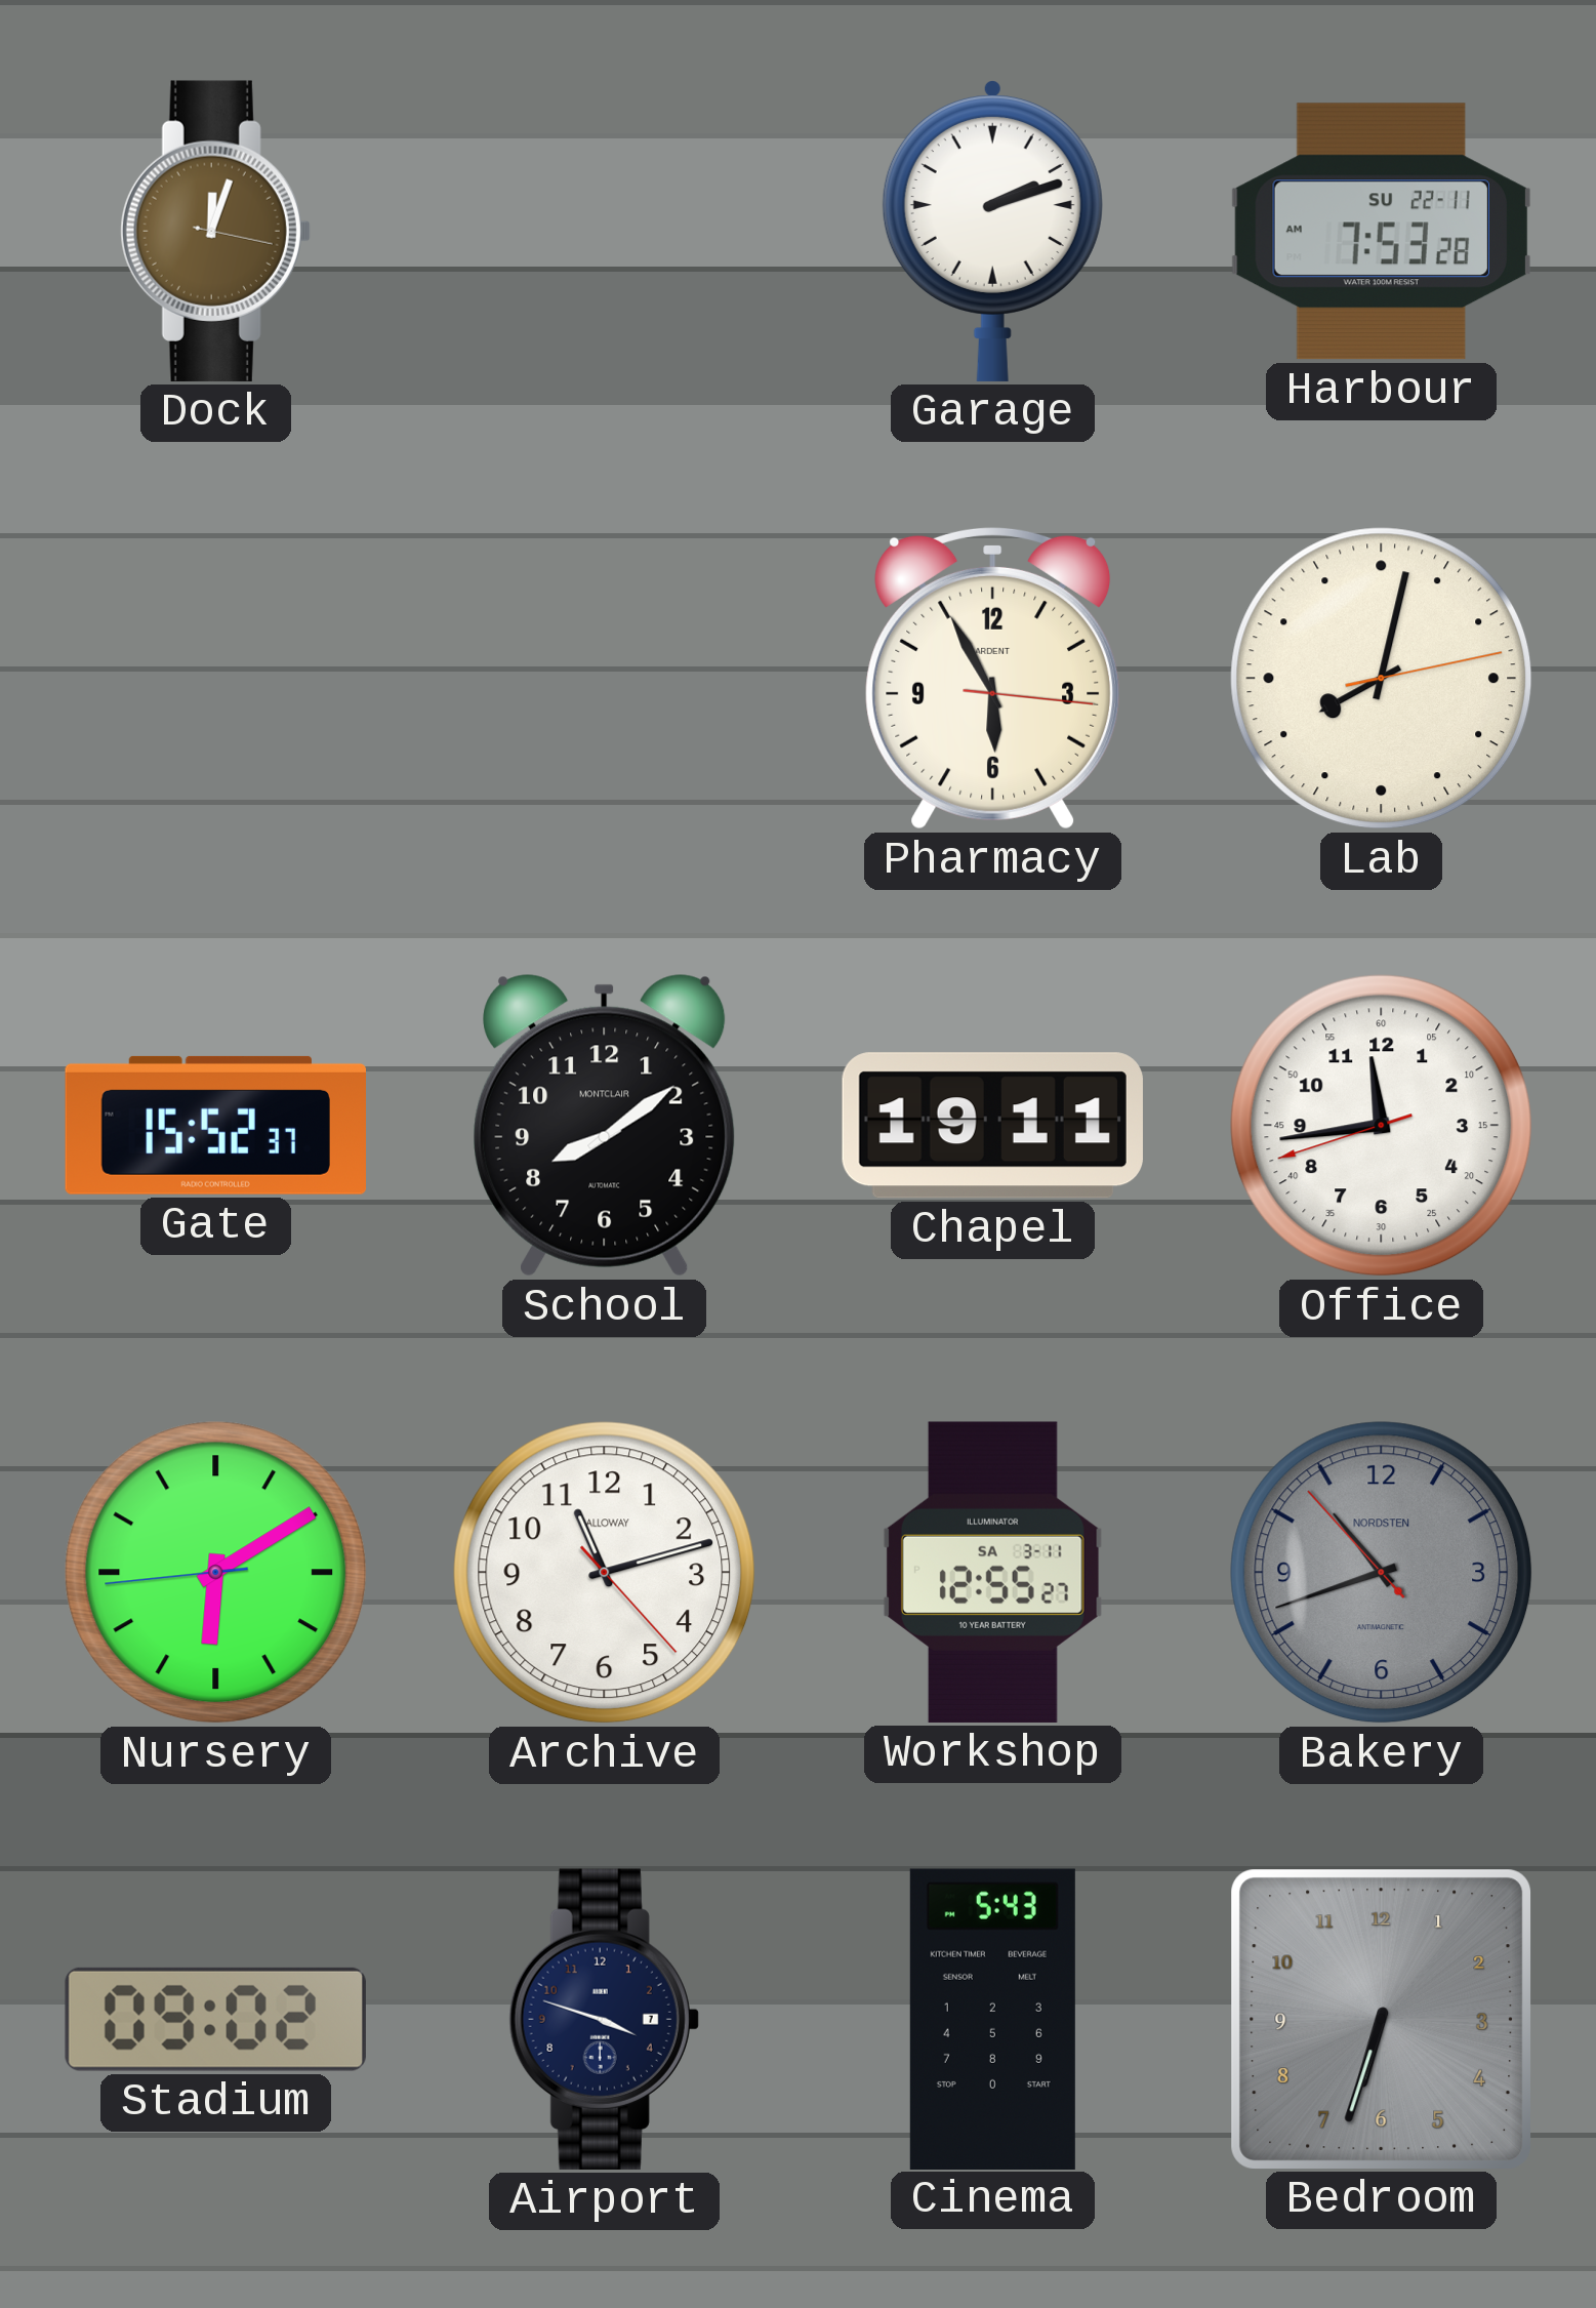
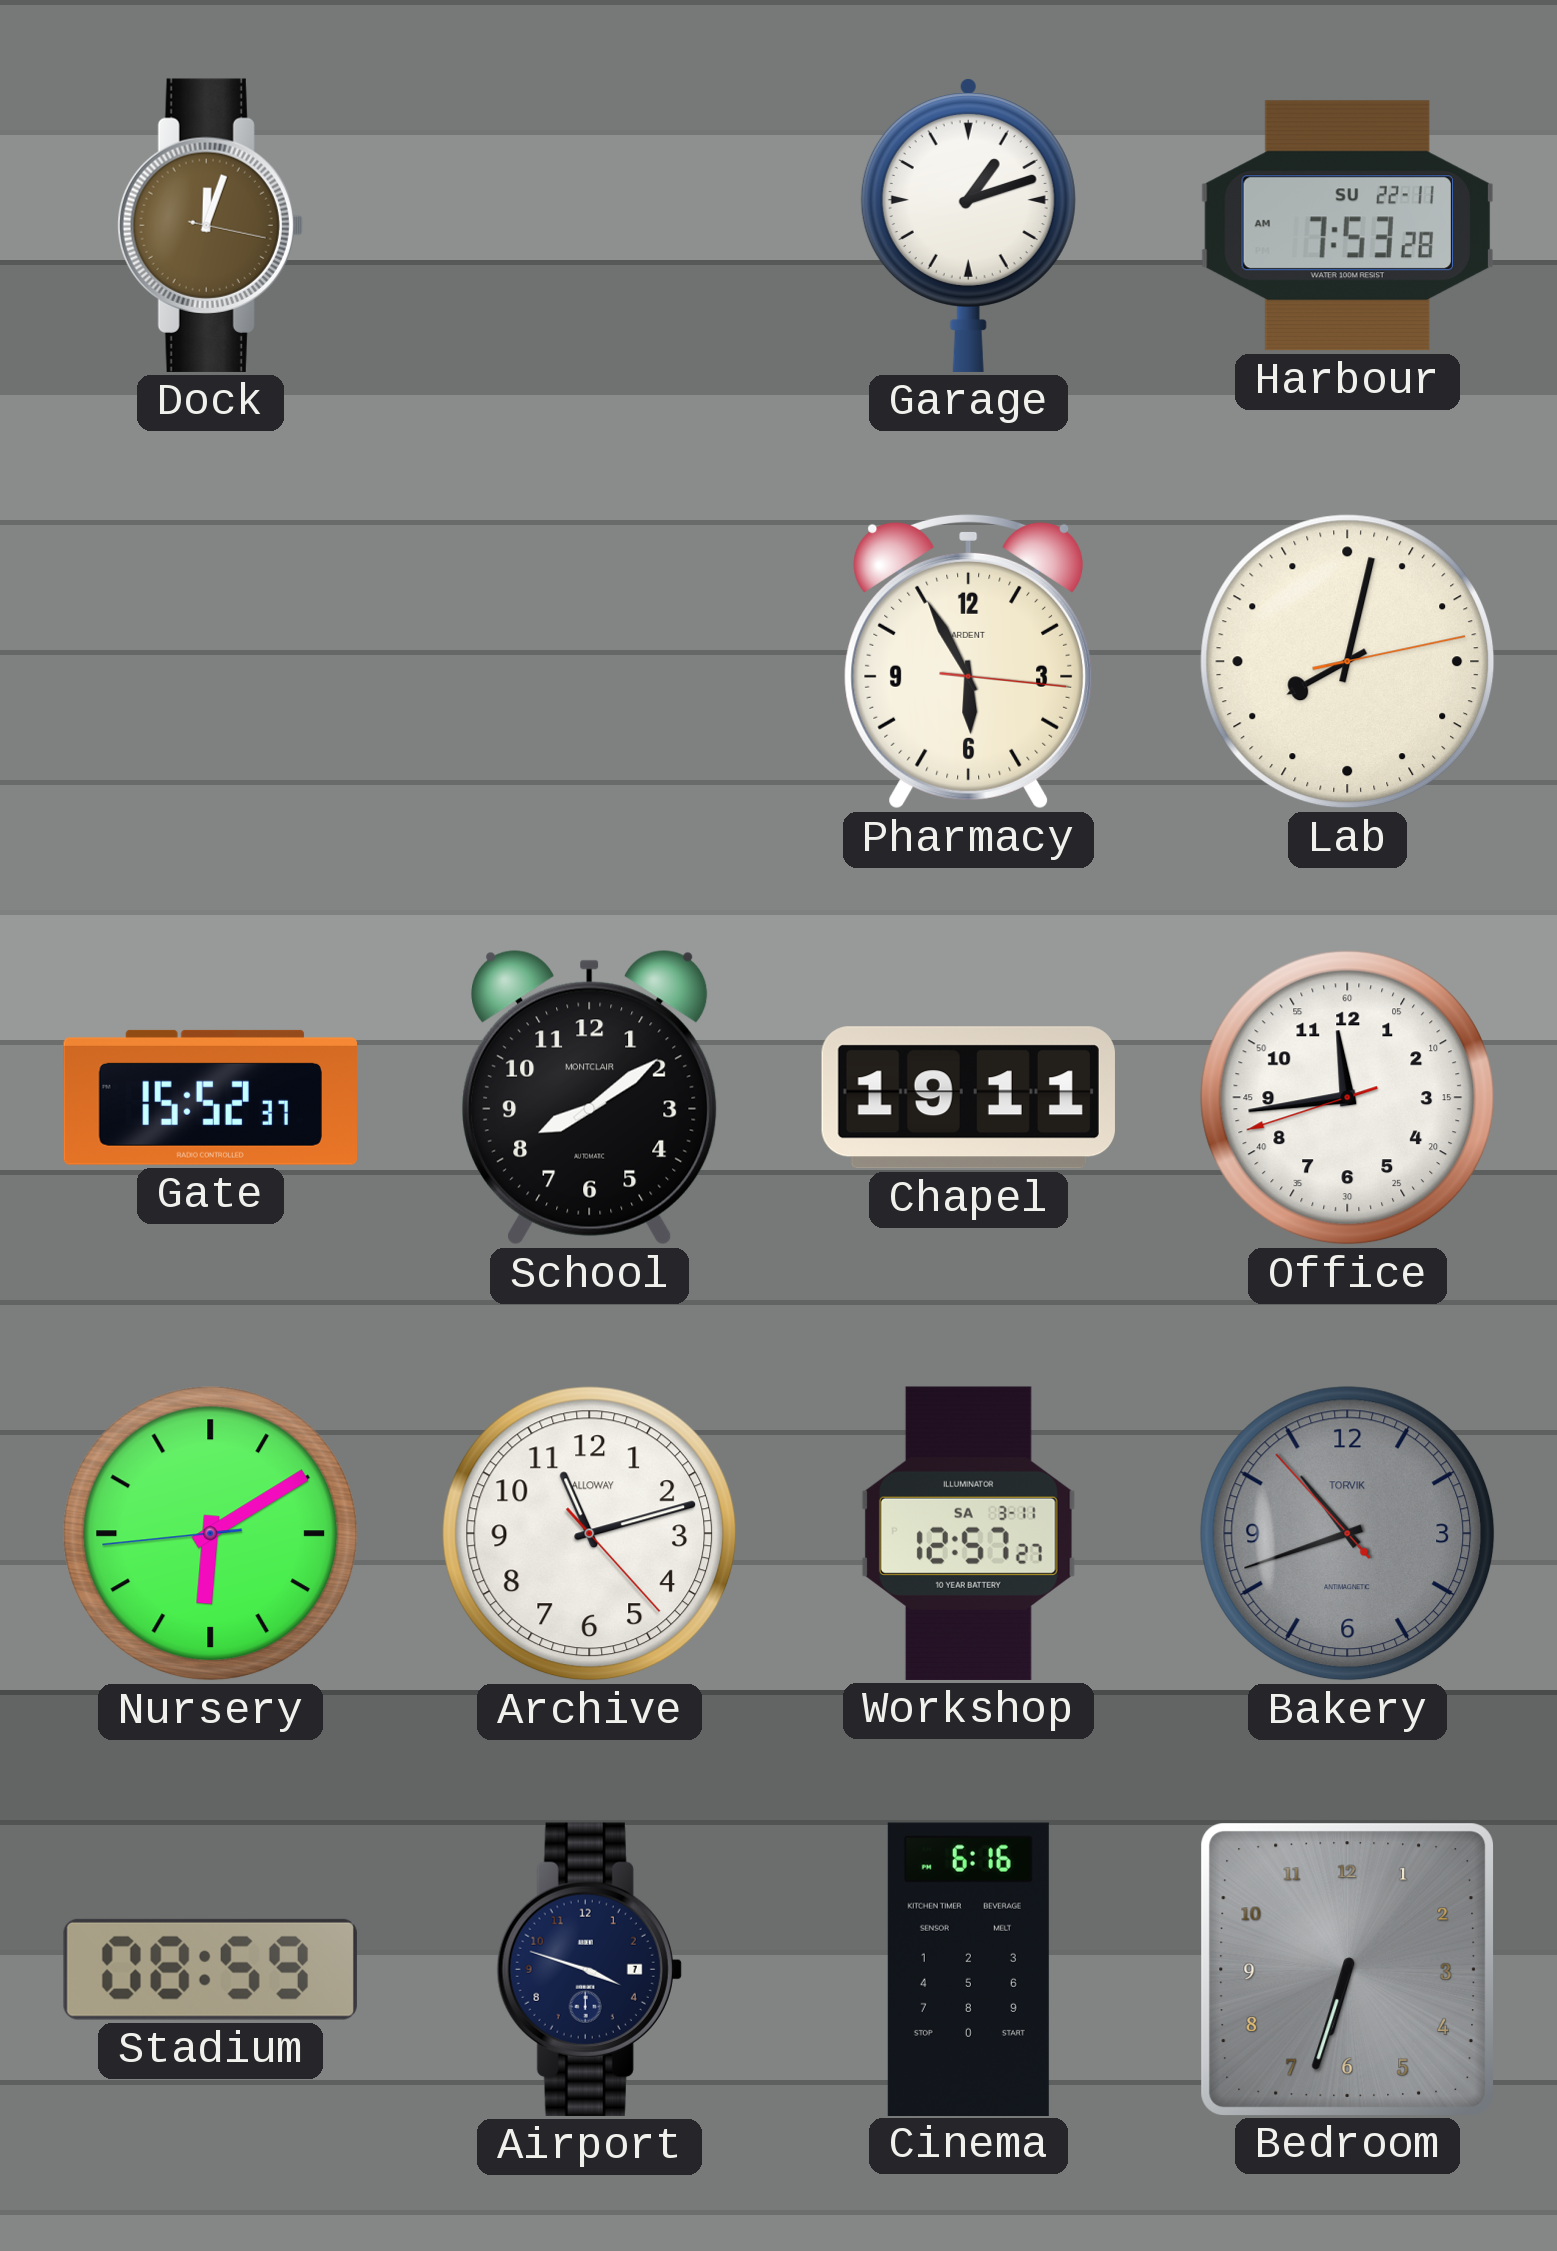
Garage: 2:12 -> 1:12
Workshop: 12:55 -> 12:57
Bakery brand: NORDSTEN -> TORVIK
Stadium: 09:02 -> 08:59
Cinema: 5:43 -> 6:16
